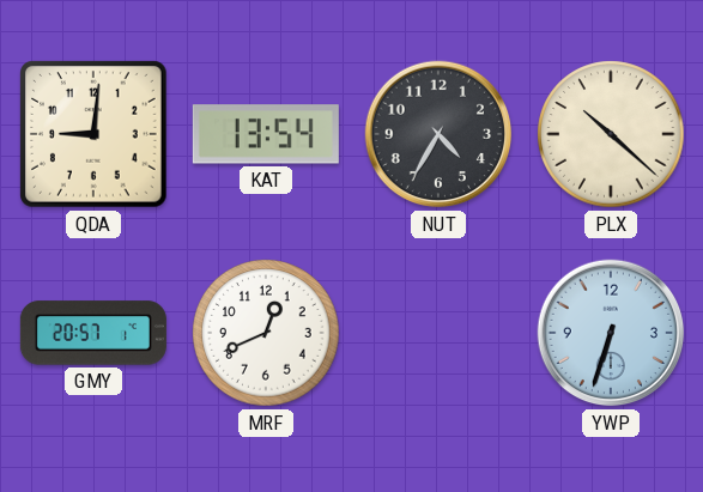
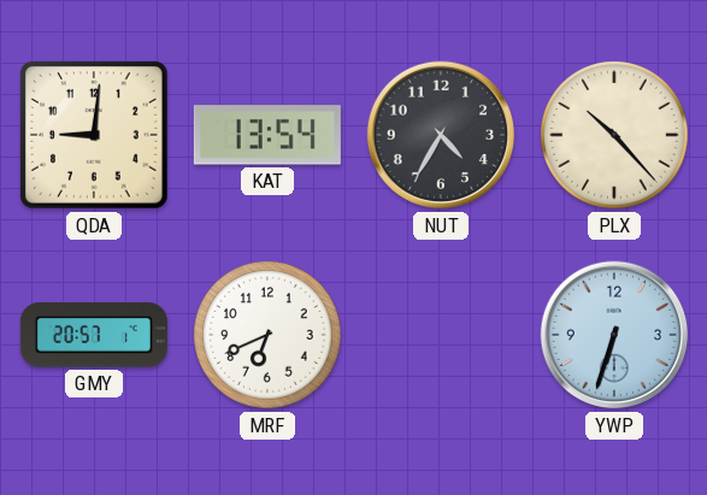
PLX: 10:22 -> 10:23
MRF: 12:41 -> 6:41
